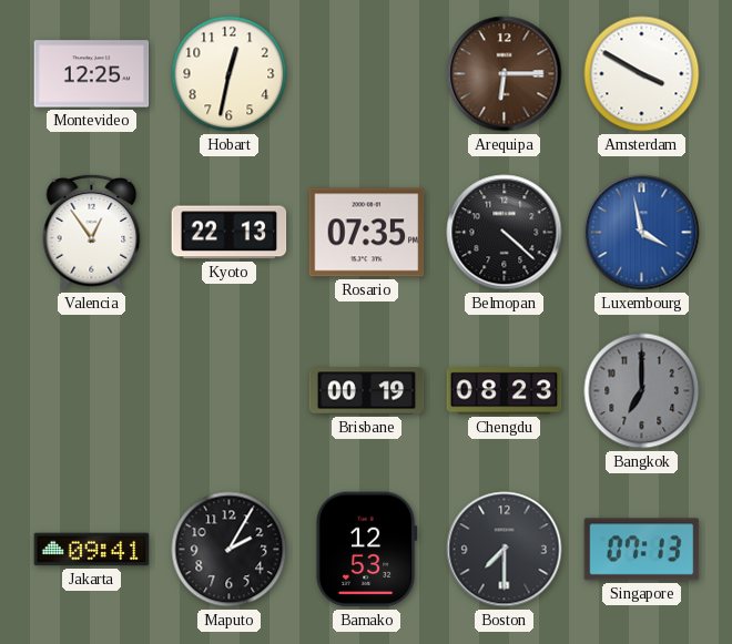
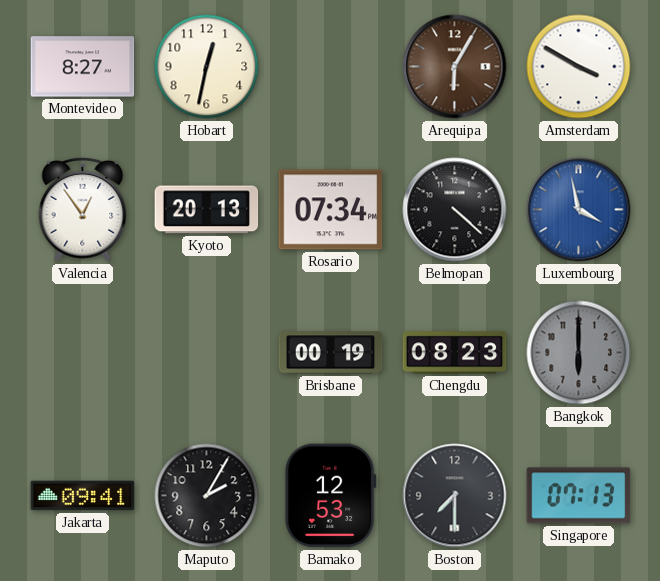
Montevideo: 12:25 -> 8:27
Arequipa: 6:15 -> 6:05
Kyoto: 22:13 -> 20:13
Rosario: 07:35 -> 07:34
Bangkok: 7:00 -> 6:00
